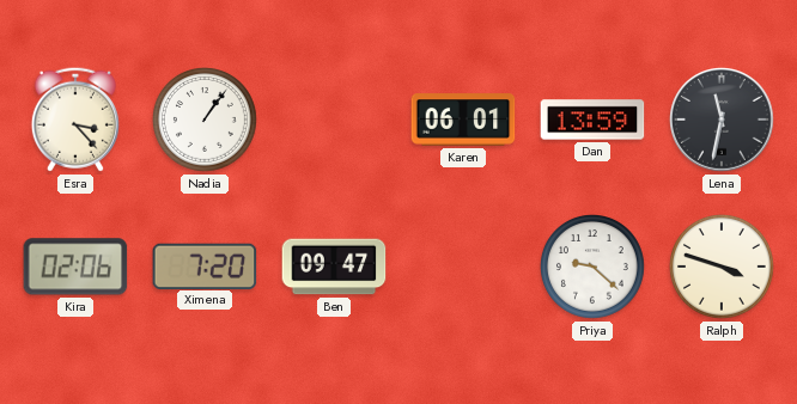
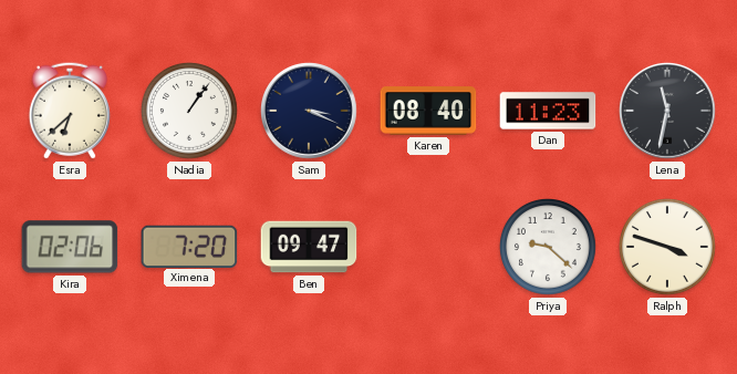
Esra: 3:23 -> 6:38
Sam: none -> 3:19
Karen: 06:01 -> 08:40
Dan: 13:59 -> 11:23
